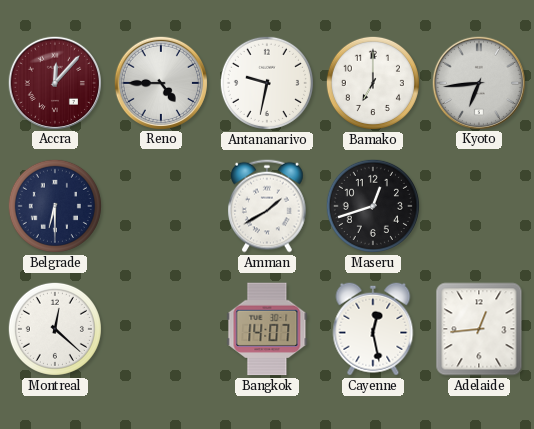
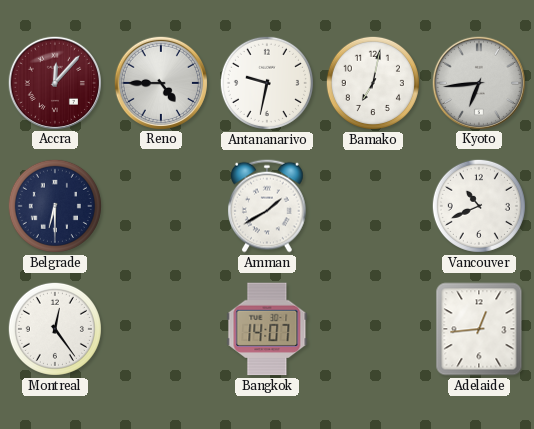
Bamako: 7:00 -> 7:02
Maseru: 12:42 -> none
Vancouver: none -> 10:41
Montreal: 12:22 -> 12:24
Cayenne: 12:28 -> none
